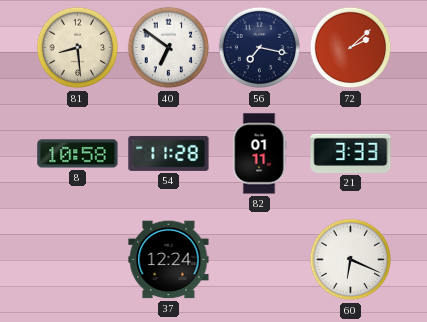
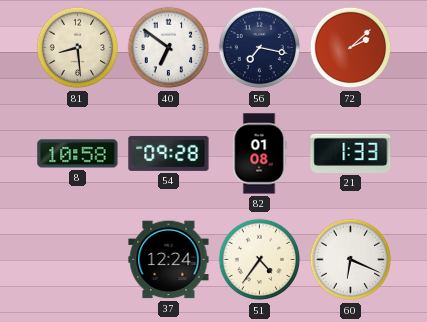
54: 11:28 -> 09:28
82: 01:11 -> 01:08
21: 3:33 -> 1:33
51: none -> 4:36
